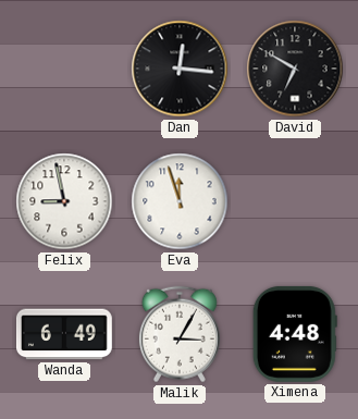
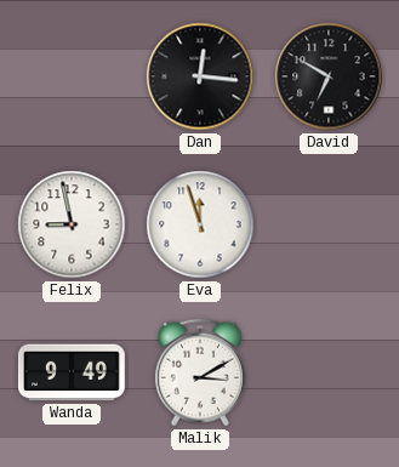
Wanda: 6:49 -> 9:49
Malik: 3:05 -> 3:10
Ximena: 4:48 -> none
